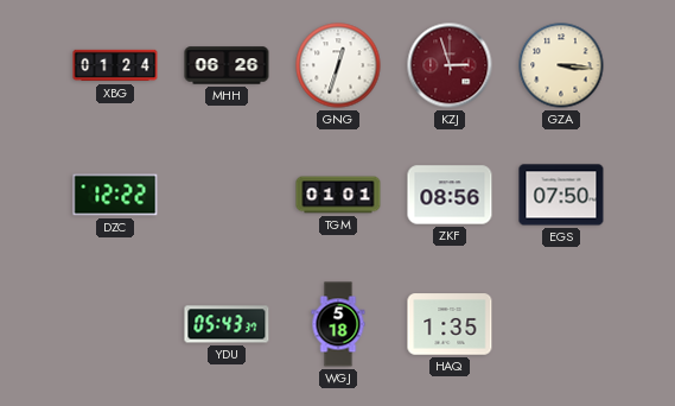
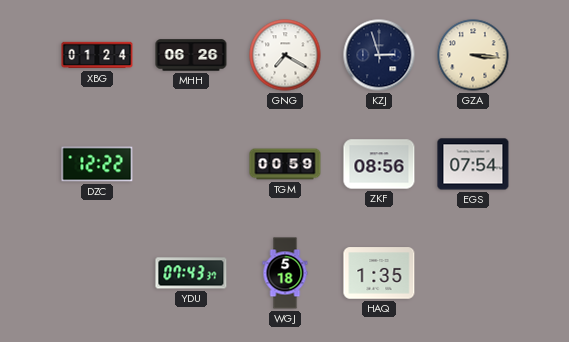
GNG: 12:33 -> 7:20
KZJ dial: burgundy -> navy
TGM: 01:01 -> 00:59
EGS: 07:50 -> 07:54
YDU: 05:43 -> 07:43
